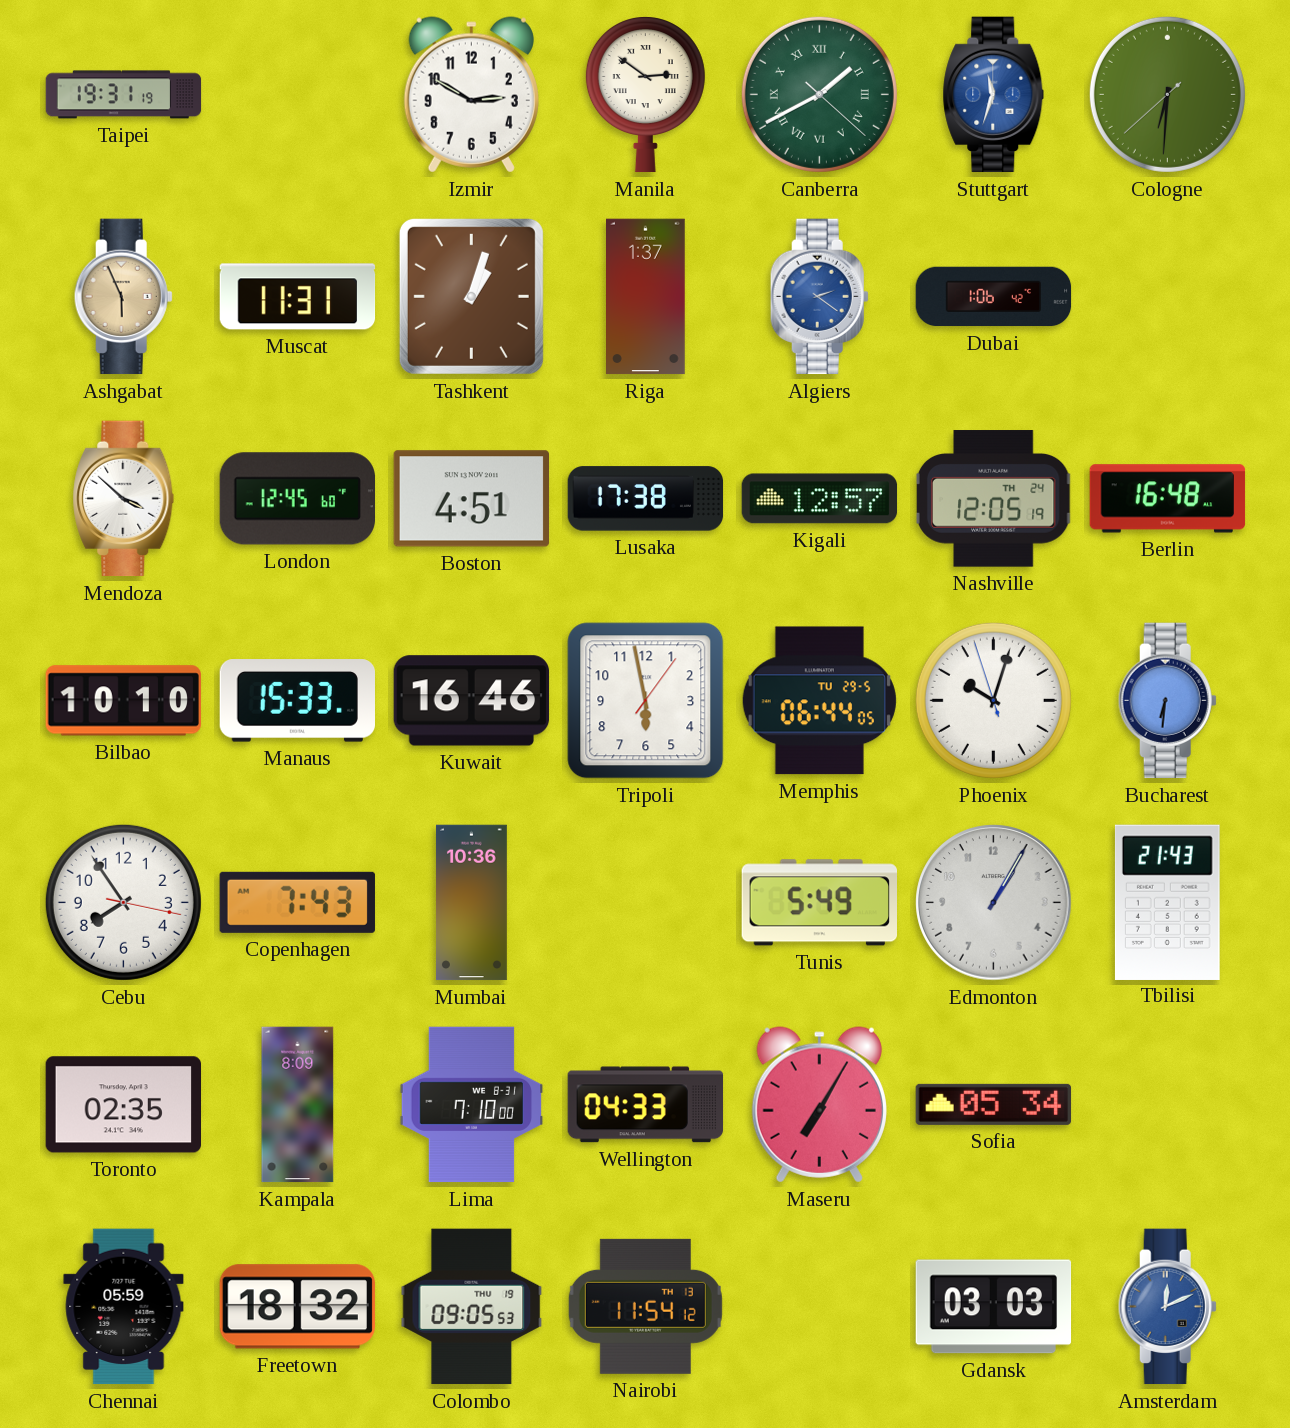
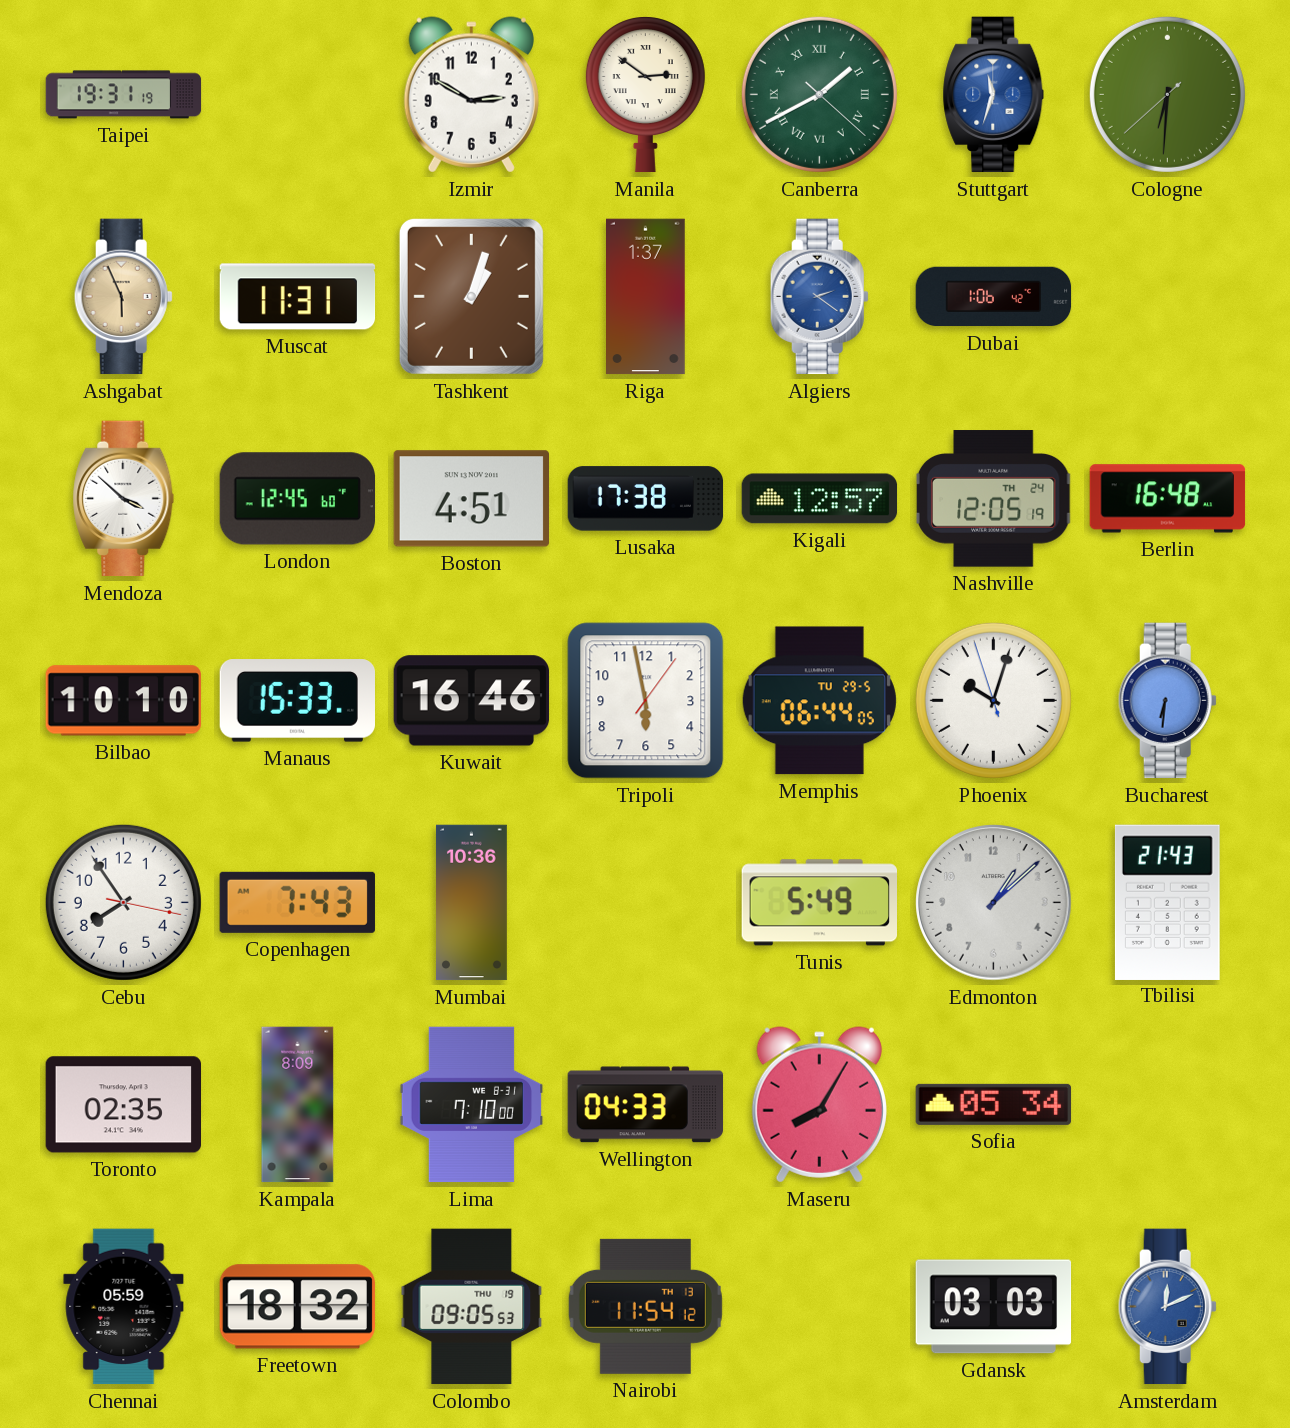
Edmonton: 1:05 -> 1:08
Maseru: 7:05 -> 8:05
